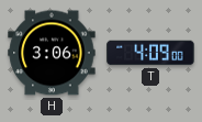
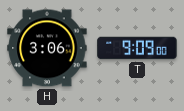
T: 4:09 -> 9:09
